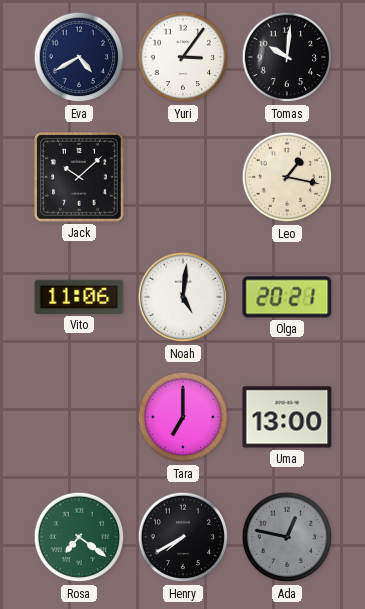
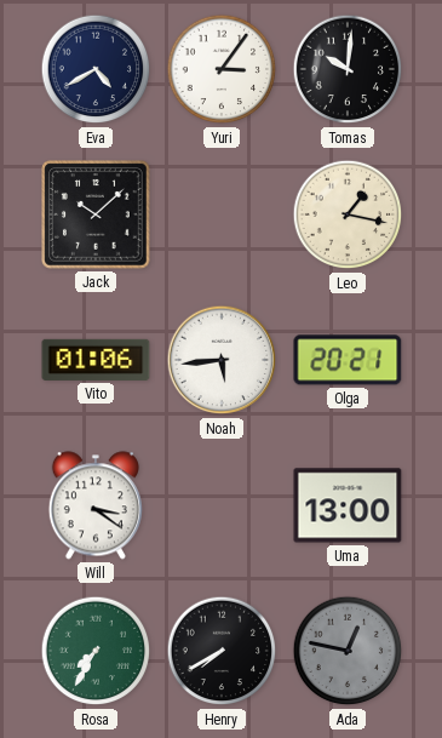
Vito: 11:06 -> 01:06
Noah: 5:01 -> 5:44
Will: none -> 3:21
Tara: 7:00 -> none
Rosa: 7:21 -> 7:35
